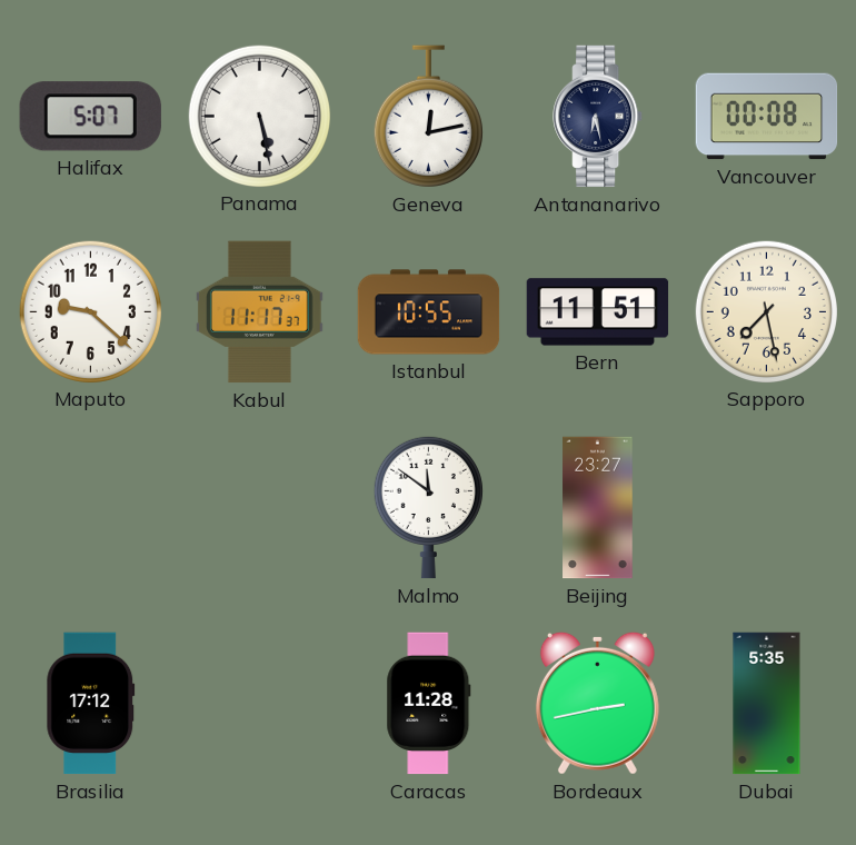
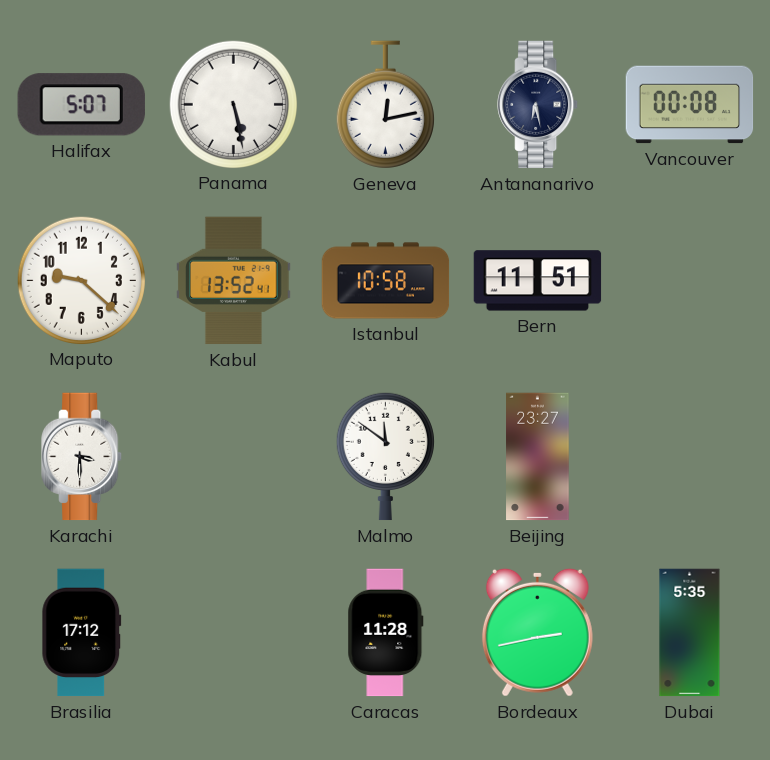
Kabul: 11:17 -> 13:52
Istanbul: 10:55 -> 10:58
Sapporo: 7:28 -> none
Karachi: none -> 3:30
